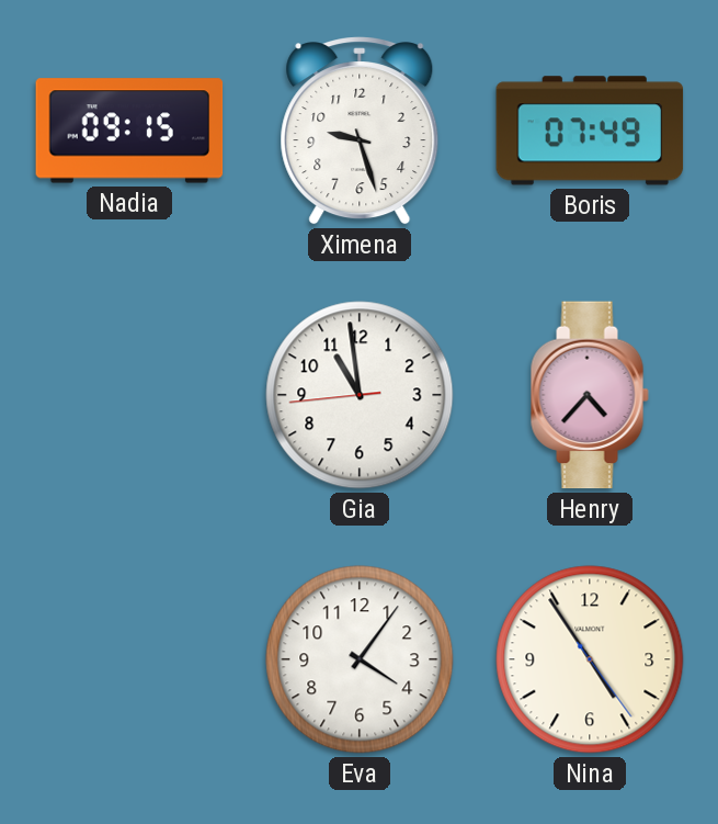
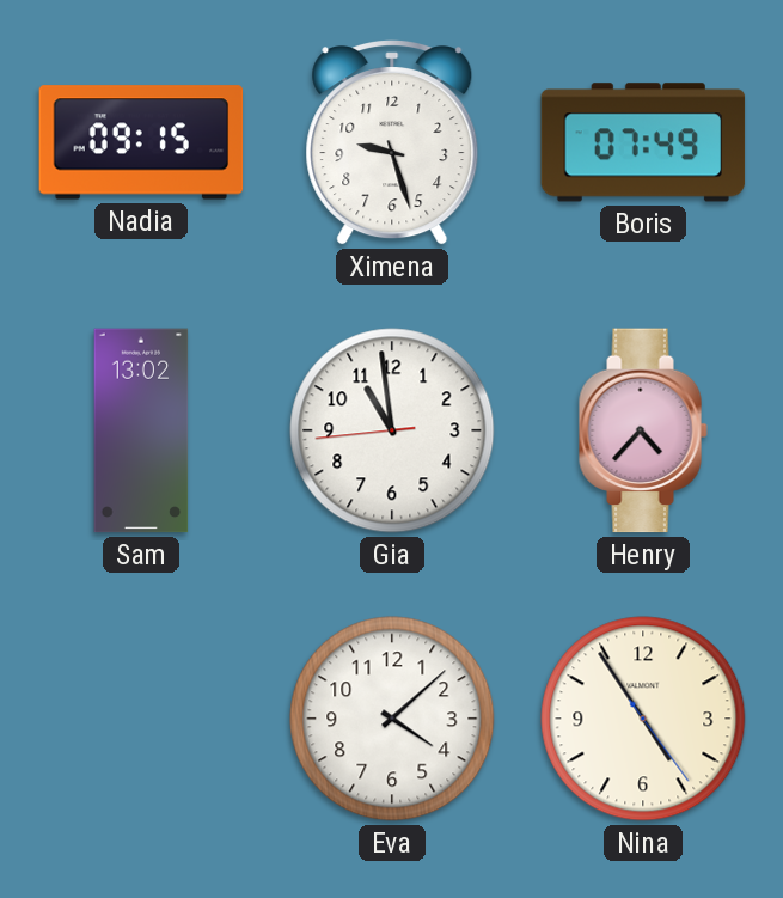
Sam: none -> 13:02
Eva: 4:06 -> 4:08
